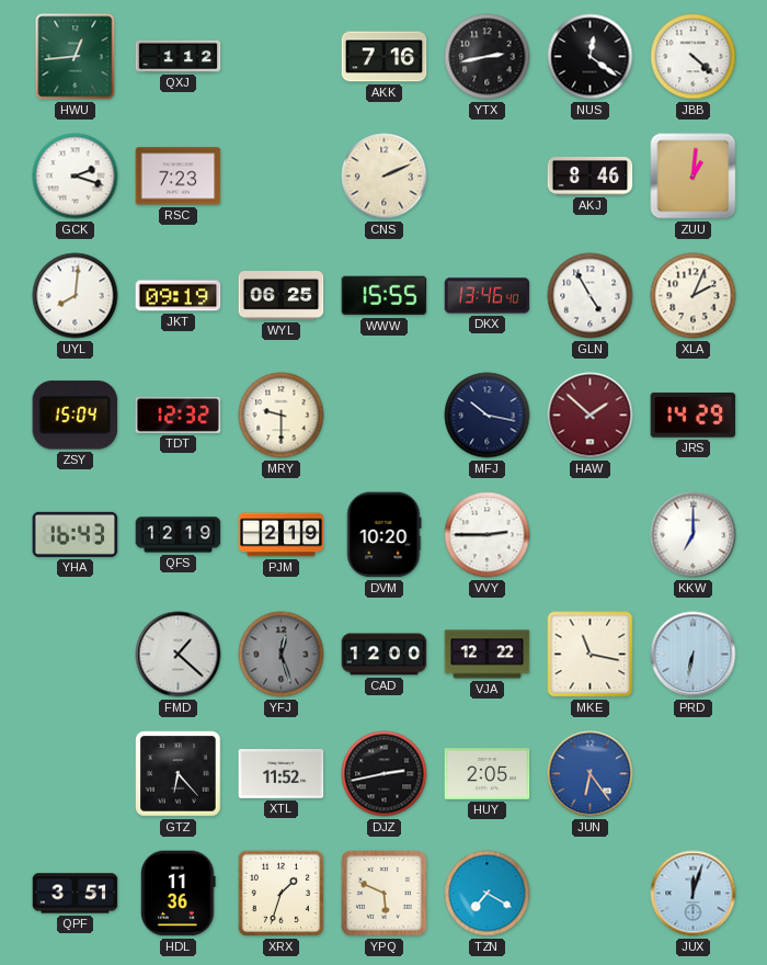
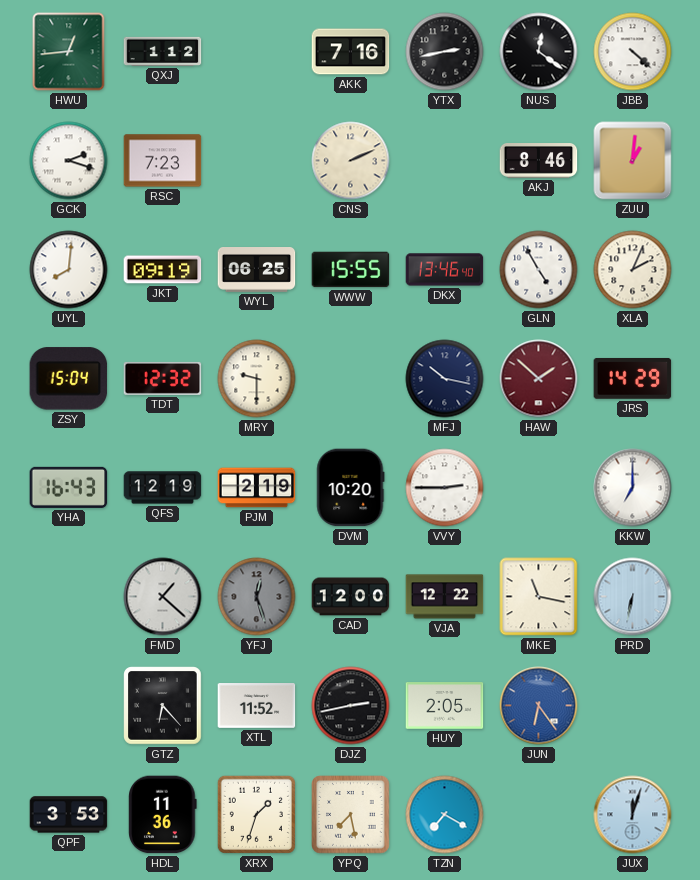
QPF: 3:51 -> 3:53
YPQ: 5:49 -> 7:28
